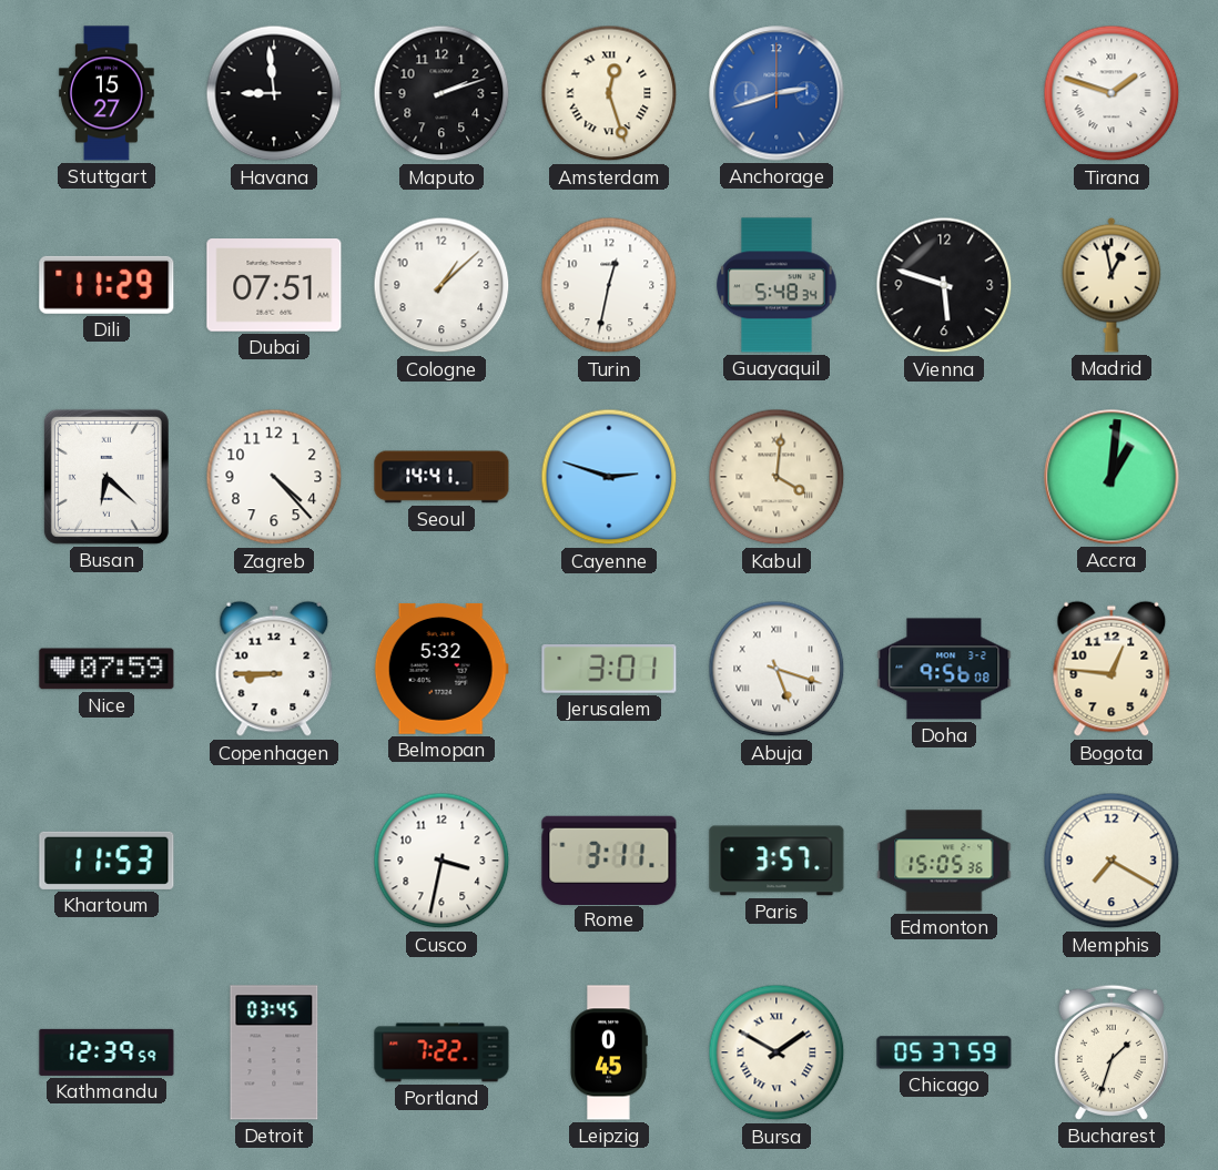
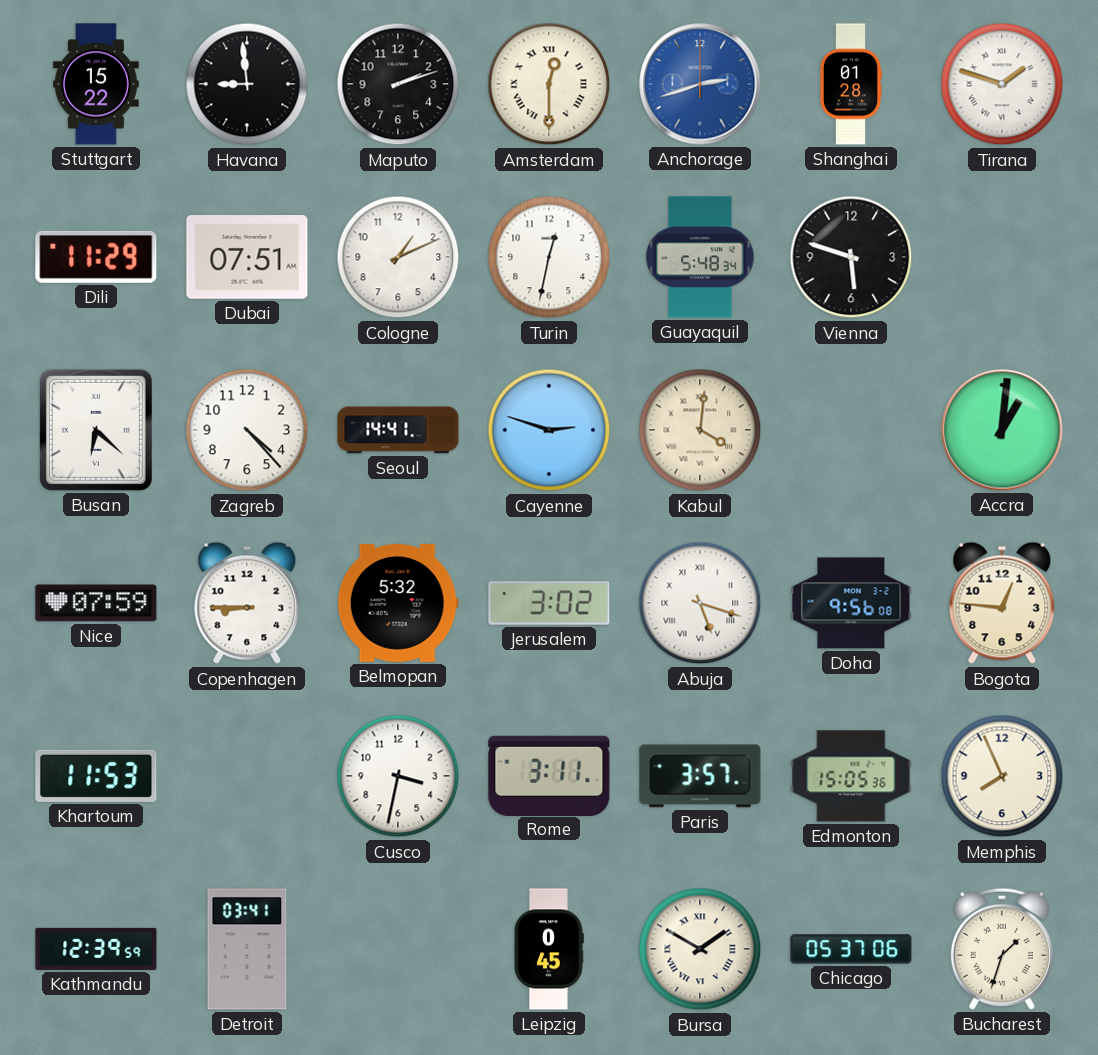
Stuttgart: 15:27 -> 15:22
Amsterdam: 12:27 -> 12:30
Shanghai: none -> 01:28
Cologne: 1:08 -> 1:11
Madrid: 12:58 -> none
Jerusalem: 3:01 -> 3:02
Memphis: 7:20 -> 7:56
Detroit: 03:45 -> 03:41
Portland: 7:22 -> none
Chicago: 05:37:59 -> 05:37:06
